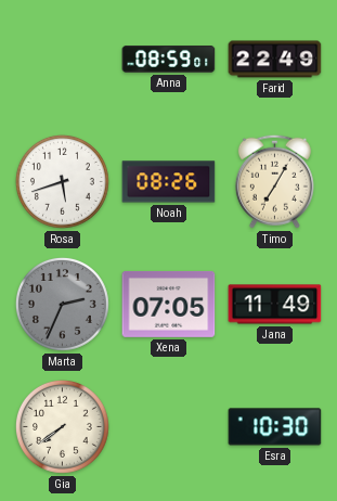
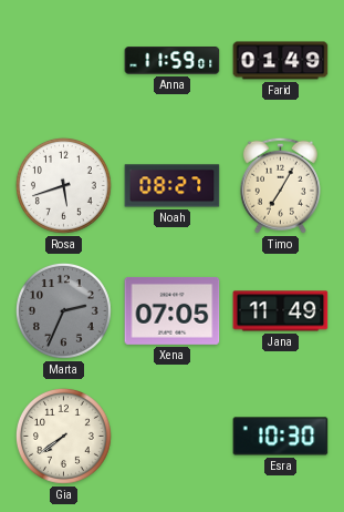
Anna: 08:59 -> 11:59
Farid: 22:49 -> 01:49
Noah: 08:26 -> 08:27
